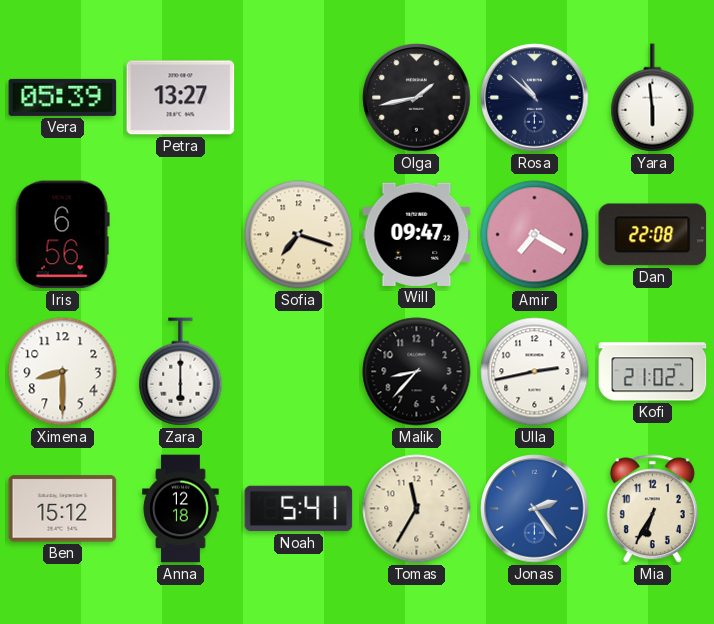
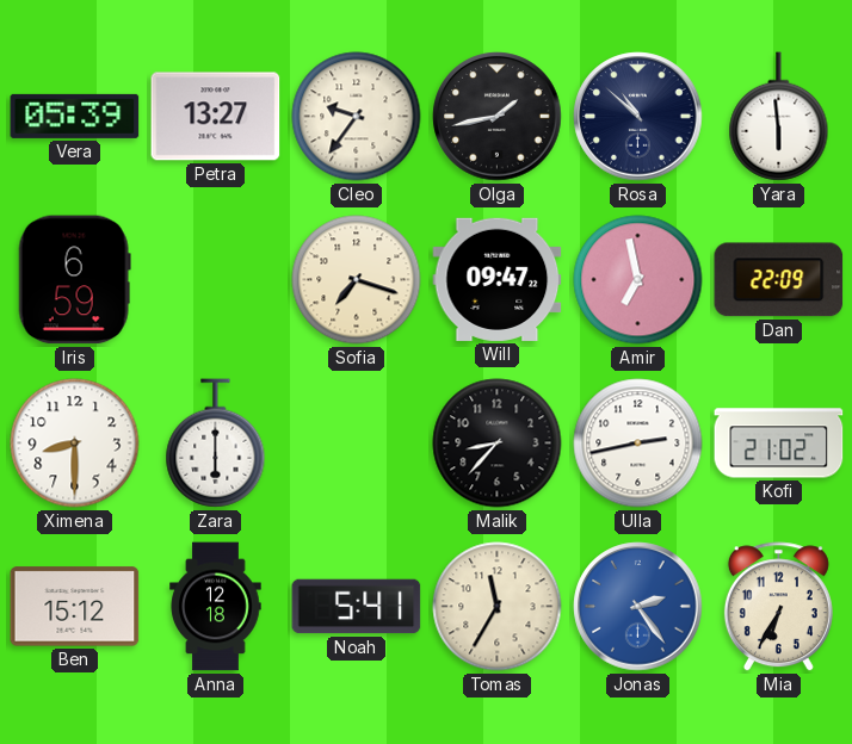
Cleo: none -> 9:36
Iris: 6:56 -> 6:59
Amir: 7:20 -> 6:58
Dan: 22:08 -> 22:09
